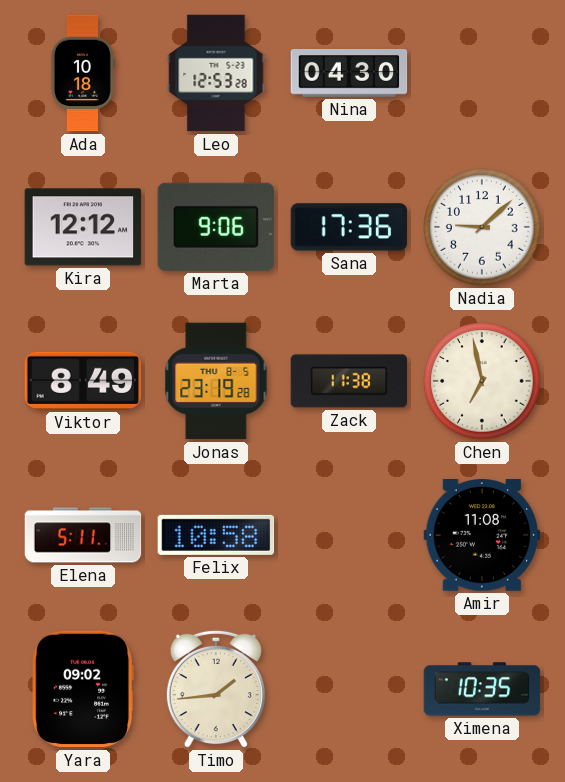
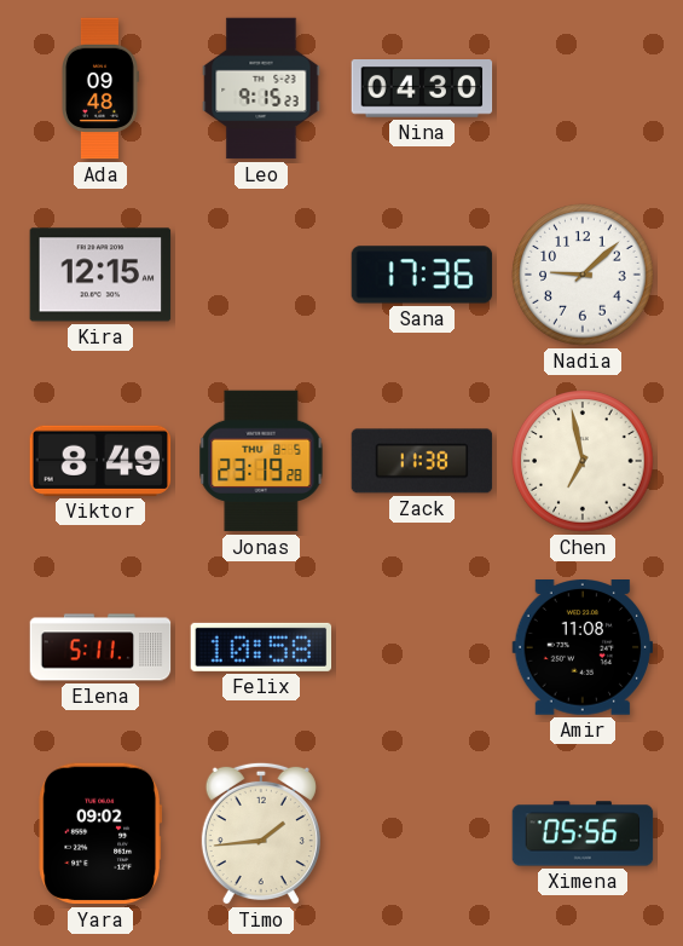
Ada: 10:18 -> 09:48
Leo: 12:53 -> 9:15
Kira: 12:12 -> 12:15
Marta: 9:06 -> none
Ximena: 10:35 -> 05:56
